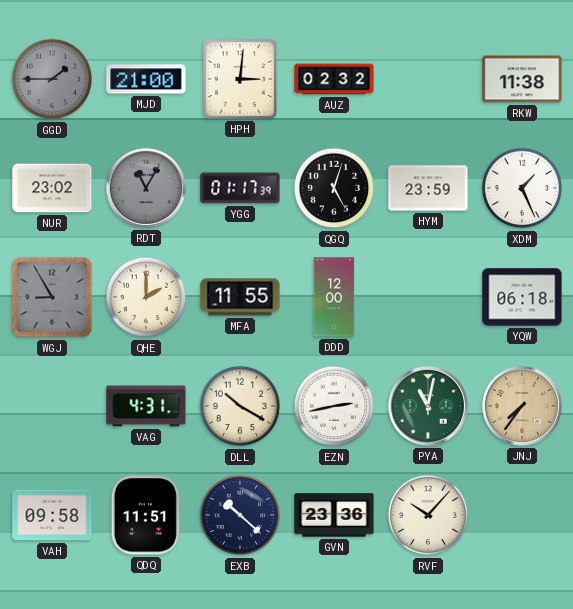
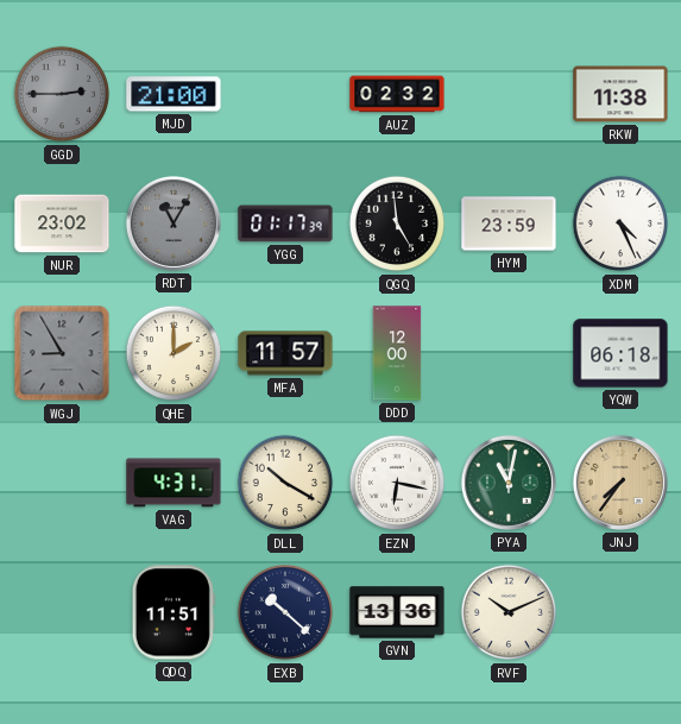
GGD: 1:45 -> 2:45
HPH: 3:01 -> none
QGQ: 5:03 -> 4:59
XDM: 1:26 -> 4:26
MFA: 11:55 -> 11:57
EZN: 2:43 -> 6:17
VAH: 09:58 -> none
GVN: 23:36 -> 13:36
RVF: 10:07 -> 10:11
